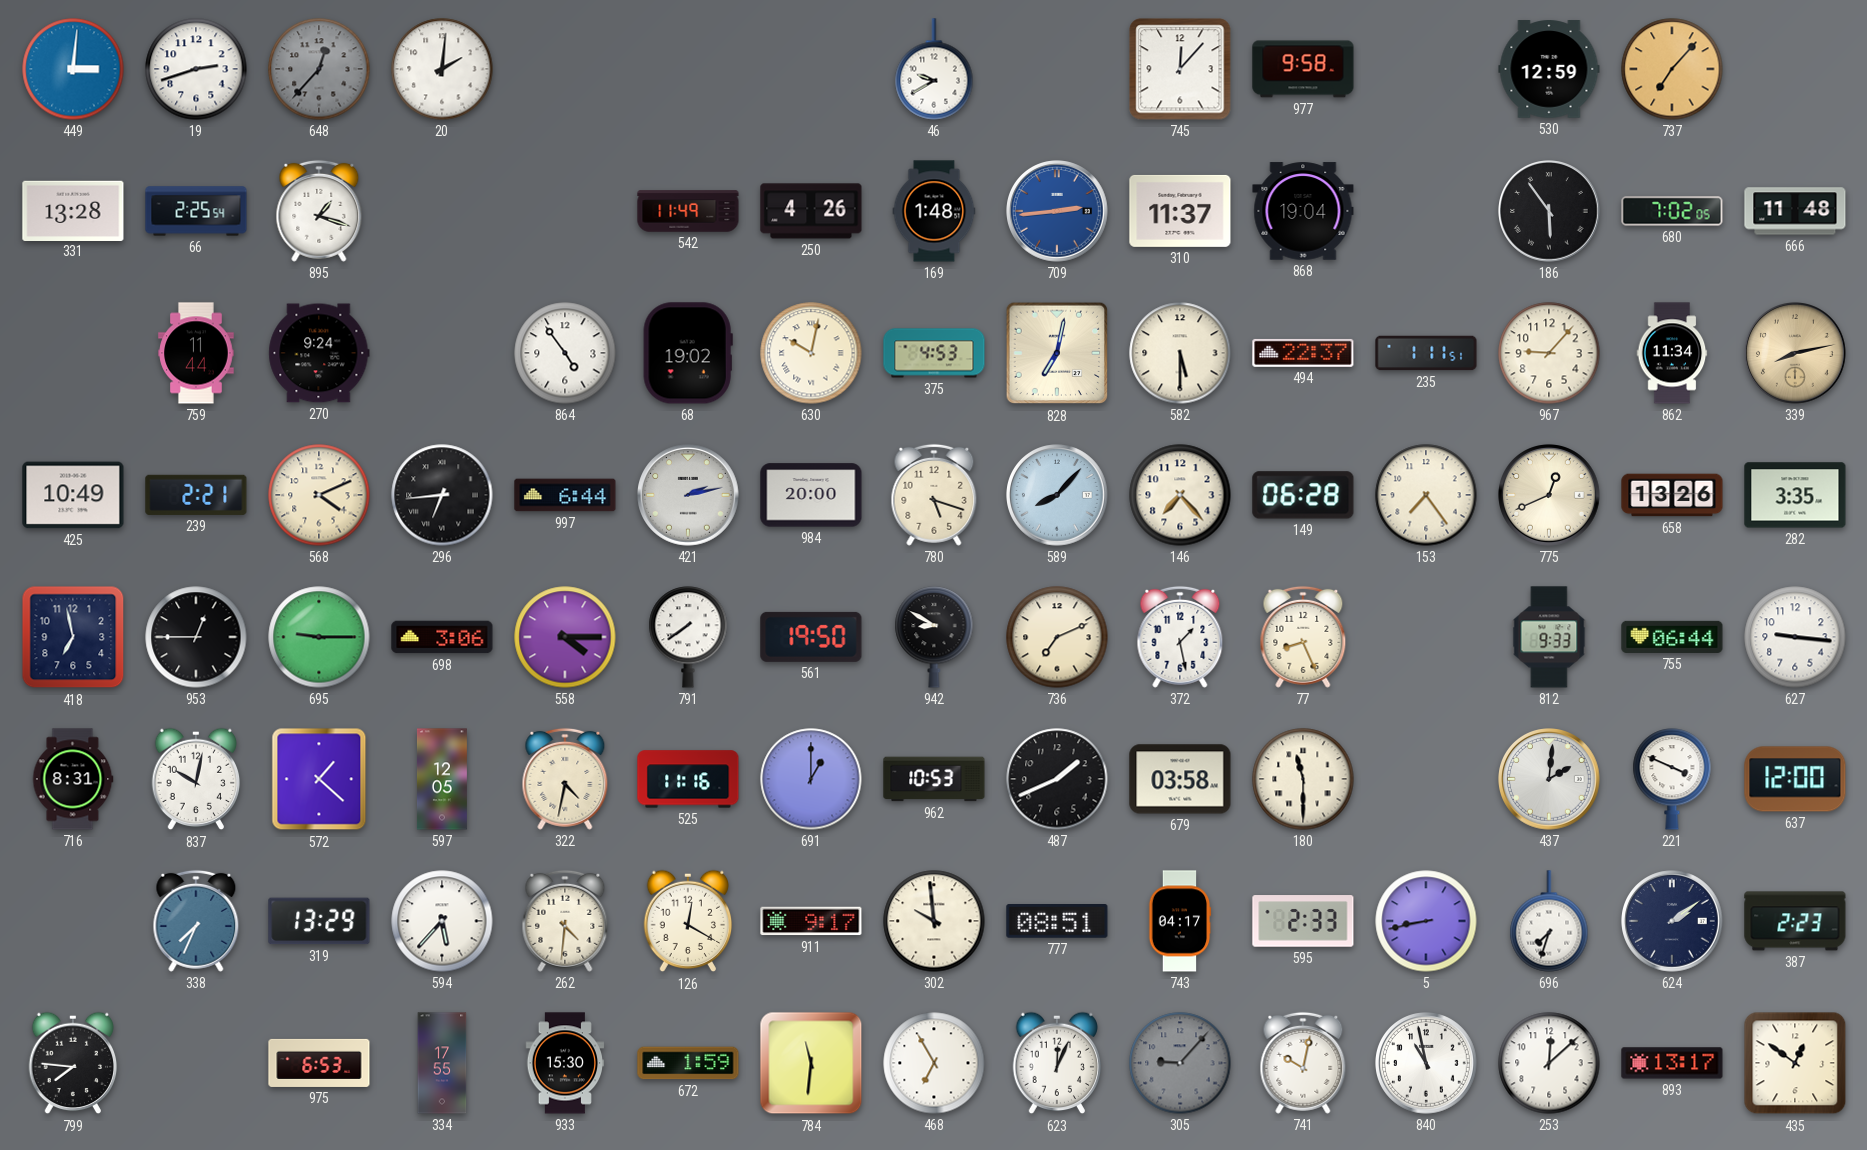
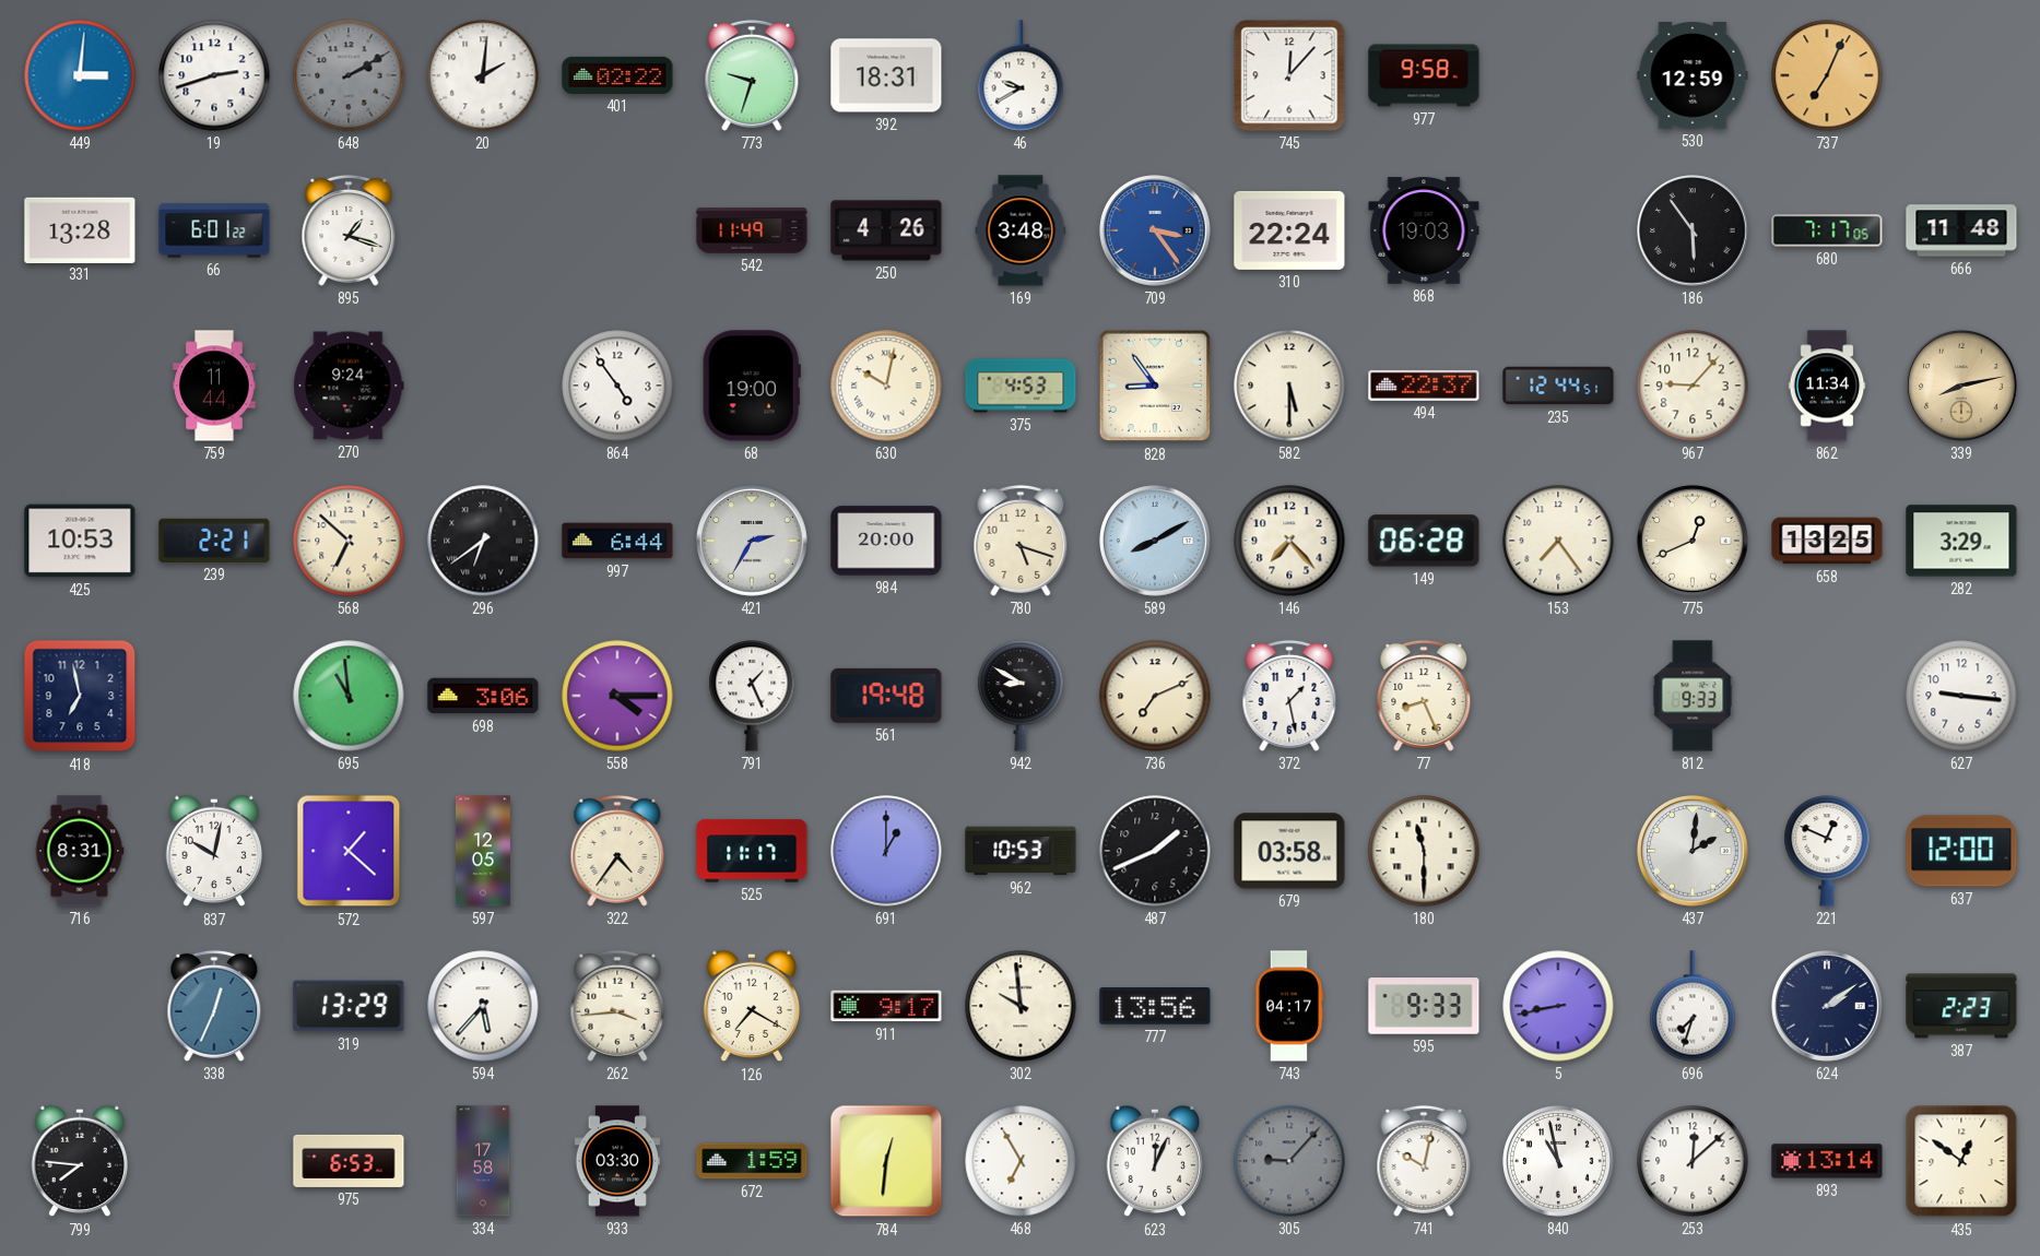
648: 12:37 -> 2:10
401: none -> 02:22
773: none -> 9:33
392: none -> 18:31
737: 7:07 -> 7:04
66: 2:25 -> 6:01
169: 1:48 -> 3:48
709: 2:44 -> 3:24
310: 11:37 -> 22:24
868: 19:04 -> 19:03
680: 7:02 -> 7:17
68: 19:02 -> 19:00
828: 7:02 -> 8:54
235: 1:11 -> 12:44
425: 10:49 -> 10:53
568: 4:11 -> 6:52
296: 6:44 -> 6:39
421: 2:13 -> 2:35
589: 8:07 -> 8:10
658: 13:26 -> 13:25
282: 3:35 -> 3:29
953: 12:45 -> none
695: 9:15 -> 10:59
791: 7:39 -> 1:26
561: 19:50 -> 19:48
755: 06:44 -> none
322: 4:32 -> 4:36
525: 11:16 -> 11:17
221: 3:49 -> 12:49
338: 7:34 -> 12:34
262: 4:31 -> 3:44
126: 12:20 -> 7:20
777: 08:51 -> 13:56
595: 2:33 -> 9:33
334: 17:55 -> 17:58
933: 15:30 -> 03:30
784: 11:31 -> 12:31
893: 13:17 -> 13:14
